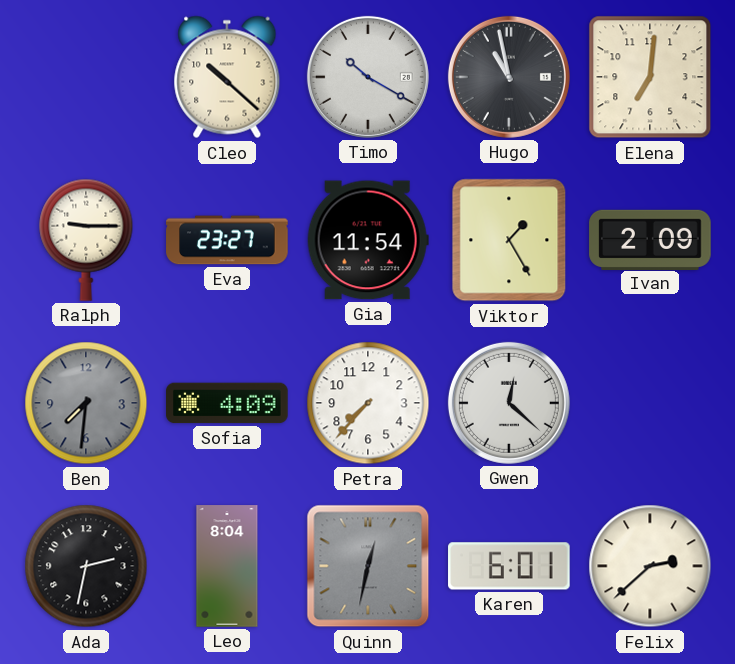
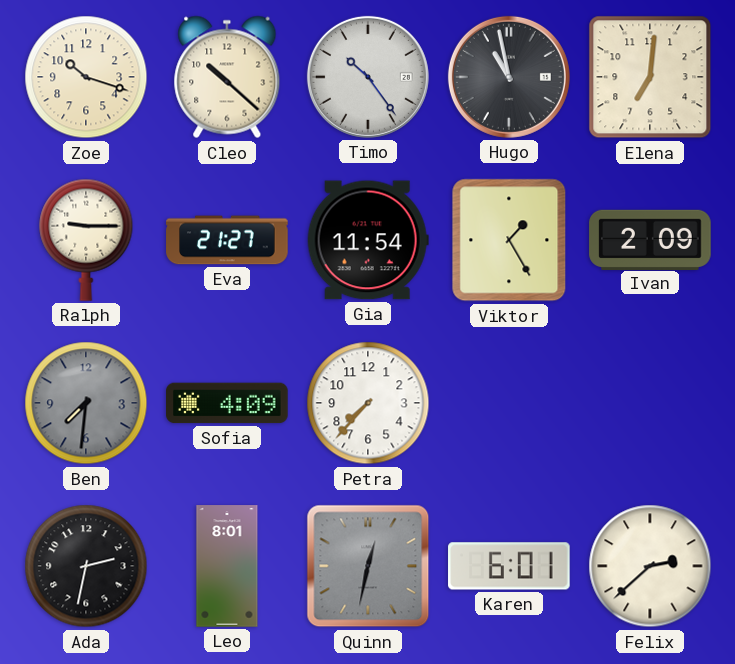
Zoe: none -> 10:18
Timo: 10:20 -> 10:24
Eva: 23:27 -> 21:27
Gwen: 12:22 -> none
Leo: 8:04 -> 8:01
